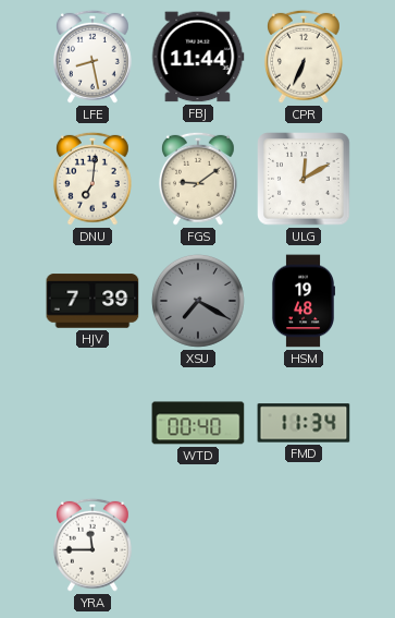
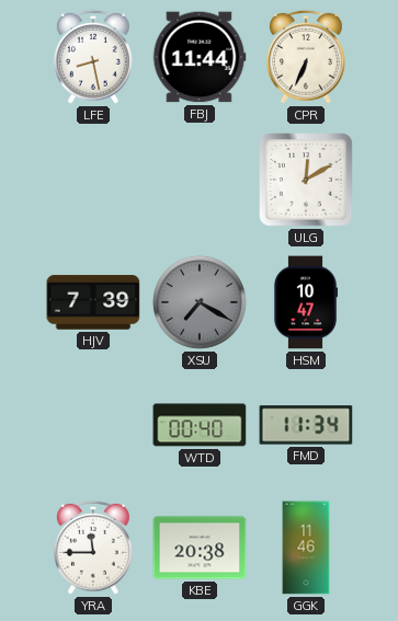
DNU: 7:01 -> none
FGS: 9:09 -> none
HSM: 19:48 -> 10:47
KBE: none -> 20:38
GGK: none -> 11:46
